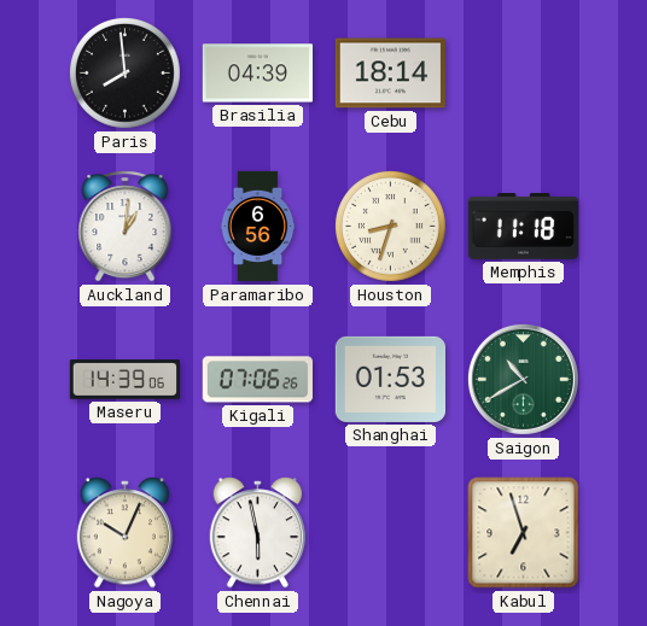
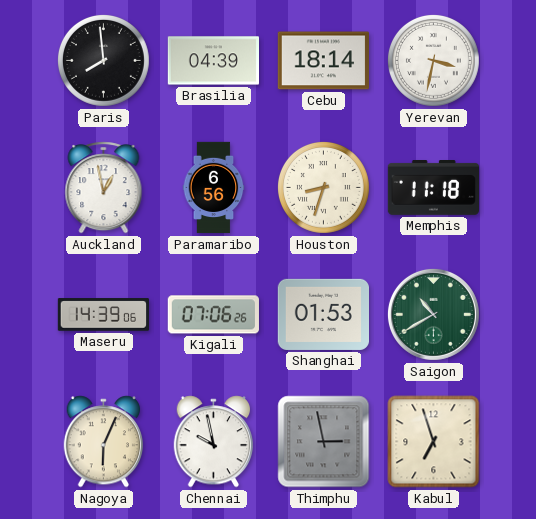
Yerevan: none -> 3:32
Auckland: 1:01 -> 12:58
Nagoya: 10:04 -> 6:04
Chennai: 5:58 -> 9:58
Thimphu: none -> 2:58
